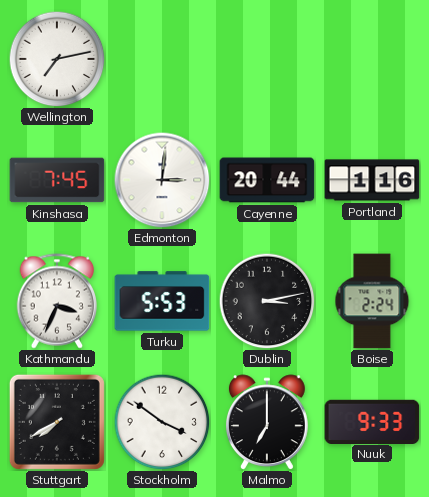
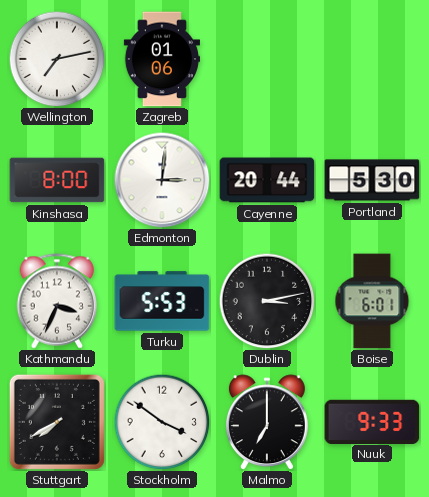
Zagreb: none -> 01:06
Kinshasa: 7:45 -> 8:00
Portland: 1:16 -> 5:30
Boise: 2:24 -> 6:01
